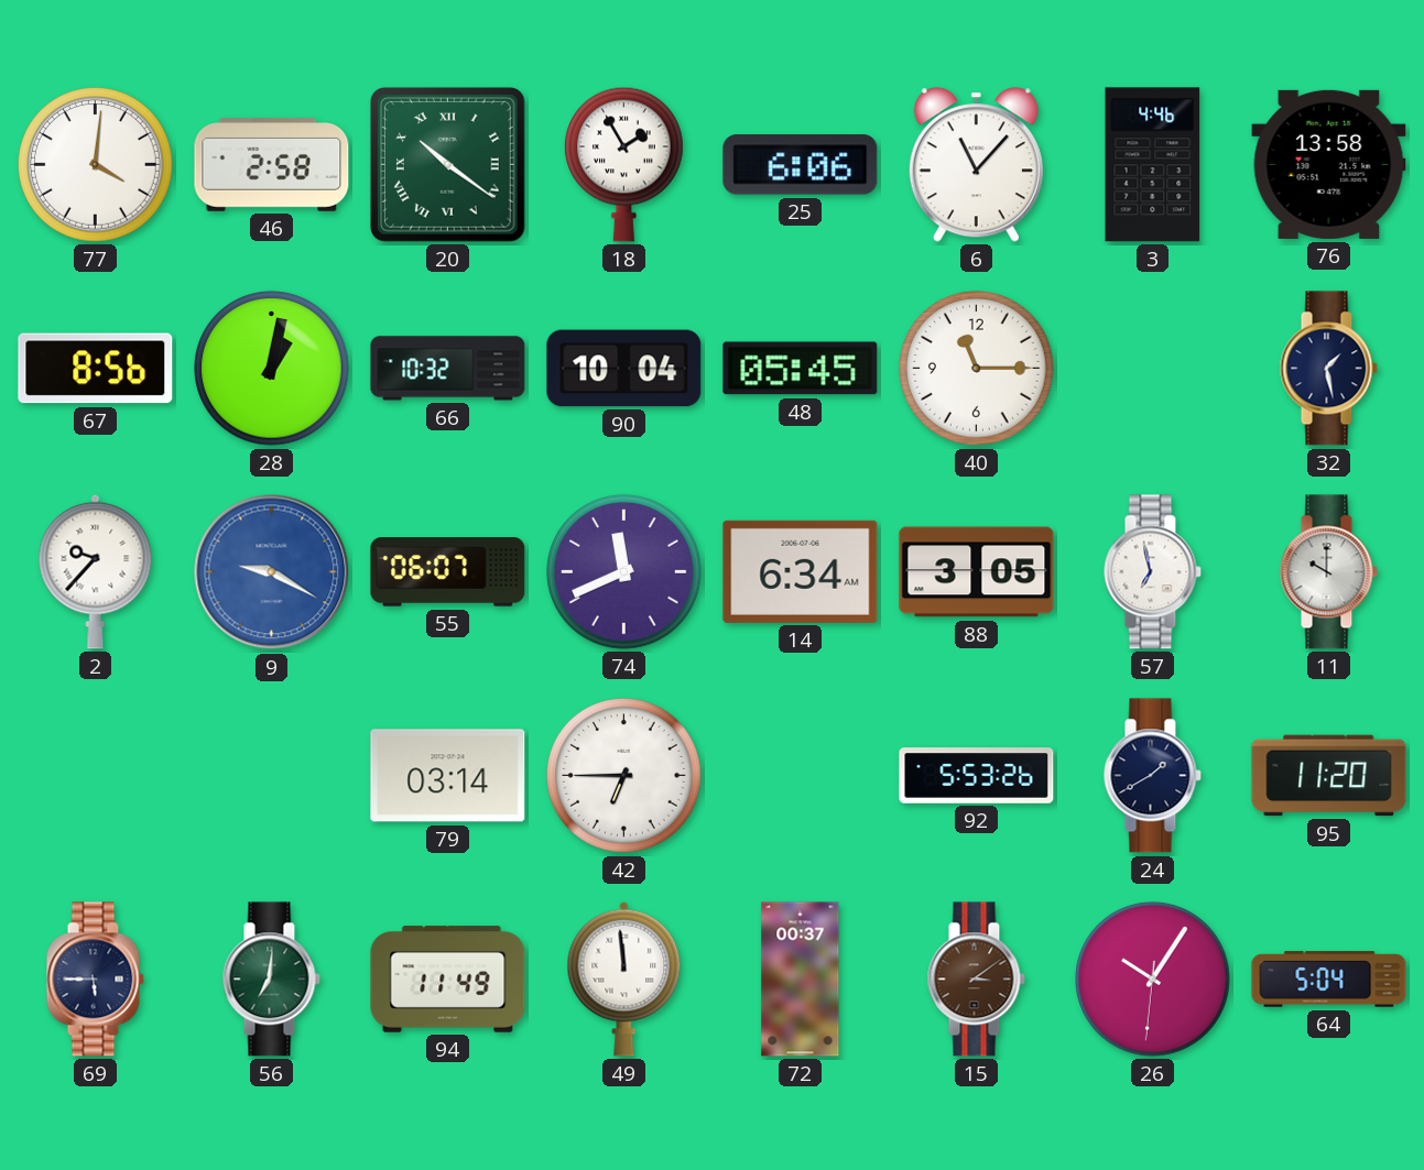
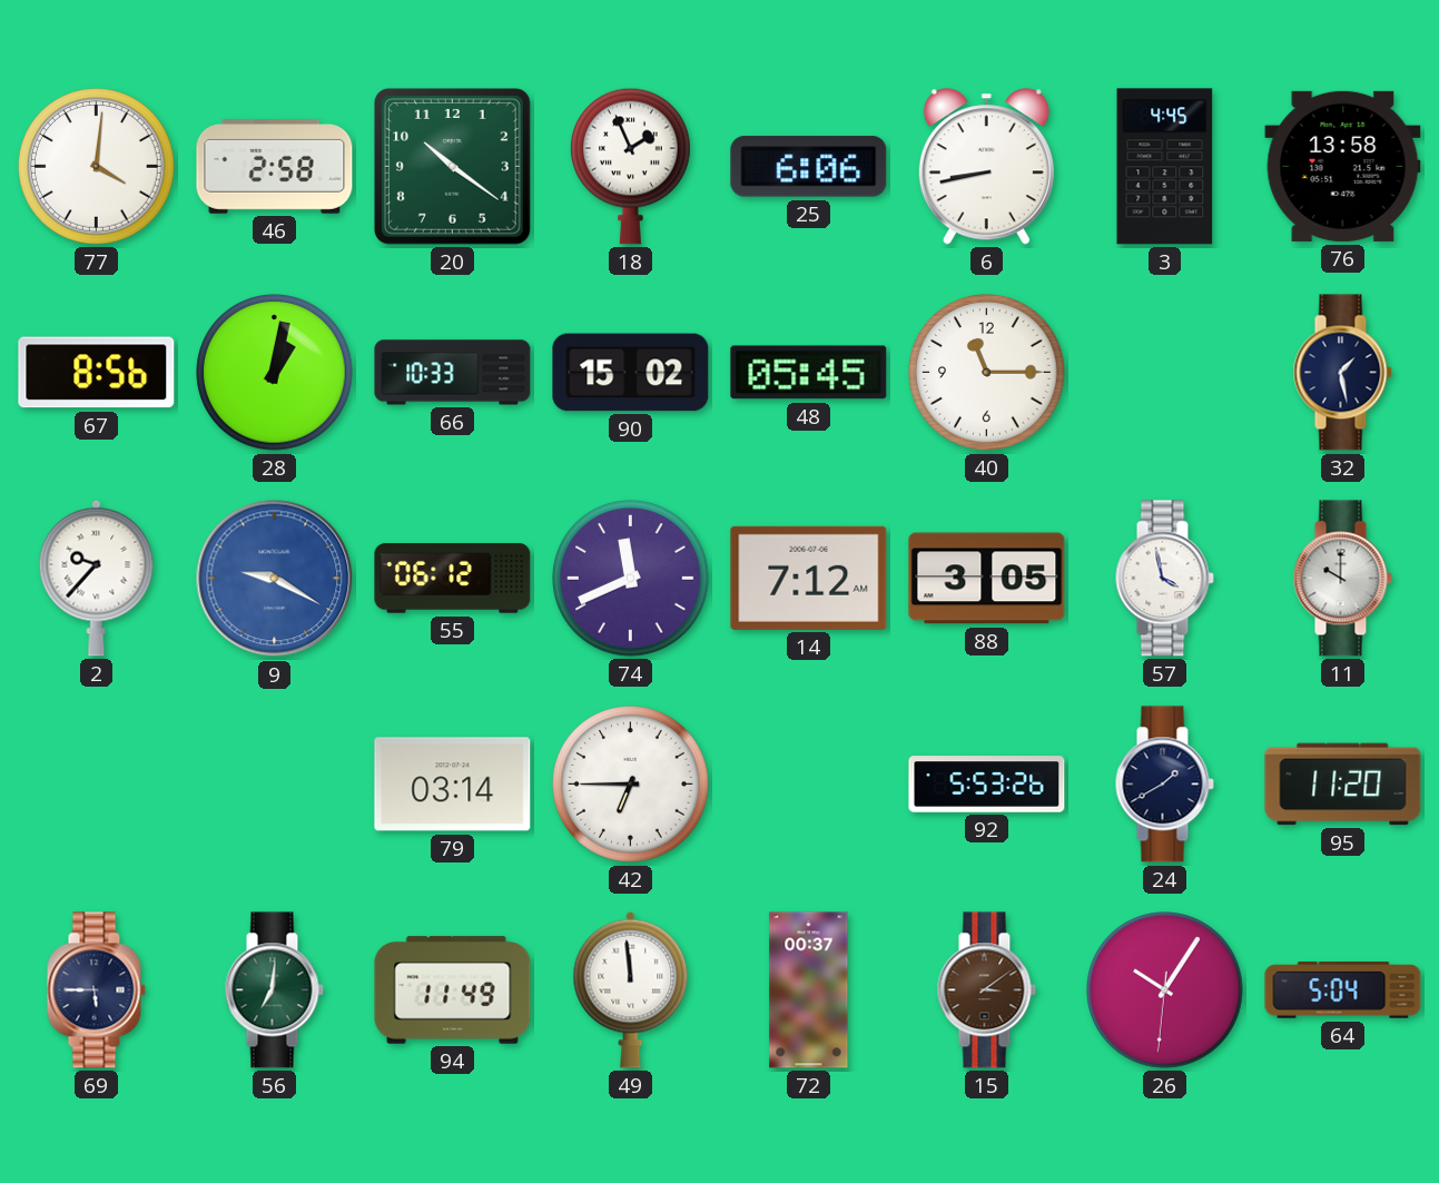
20 numerals: Roman -> Arabic
18: 1:55 -> 1:56
6: 11:07 -> 8:43
3: 4:46 -> 4:45
66: 10:32 -> 10:33
90: 10:04 -> 15:02
55: 06:07 -> 06:12
14: 6:34 -> 7:12
57: 6:58 -> 3:58
